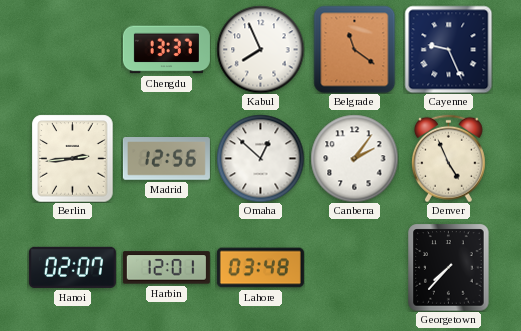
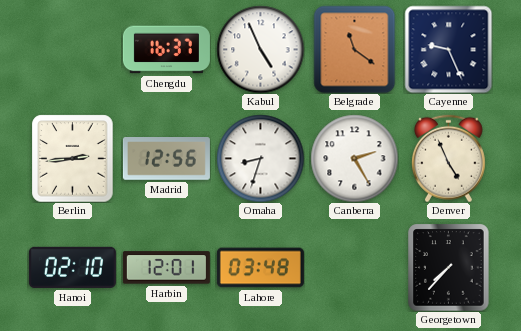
Chengdu: 13:37 -> 16:37
Kabul: 7:56 -> 4:56
Omaha: 12:52 -> 8:33
Canberra: 2:06 -> 2:25
Hanoi: 02:07 -> 02:10
